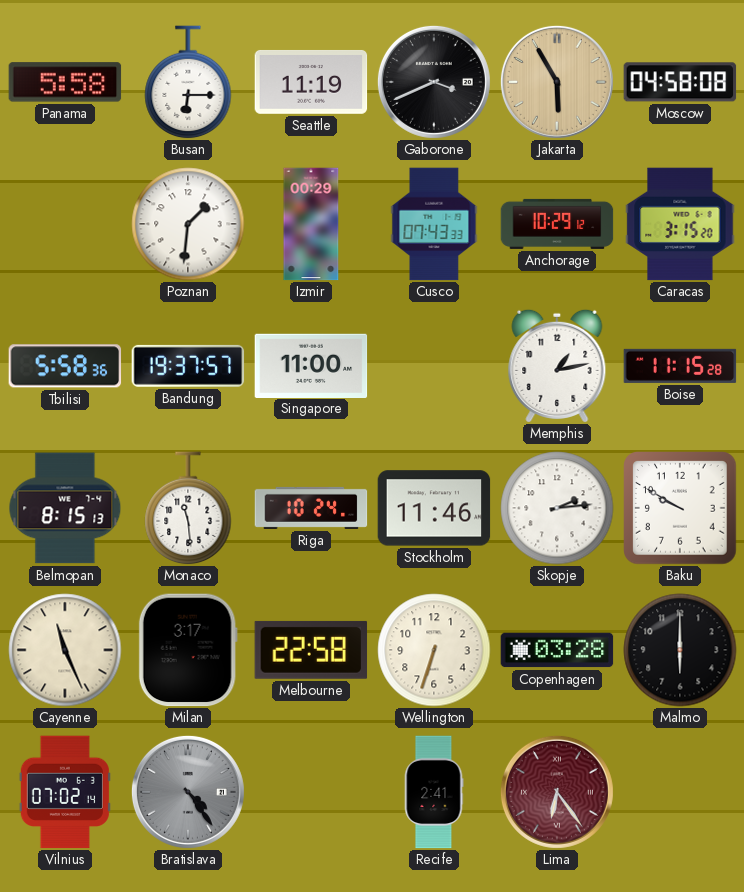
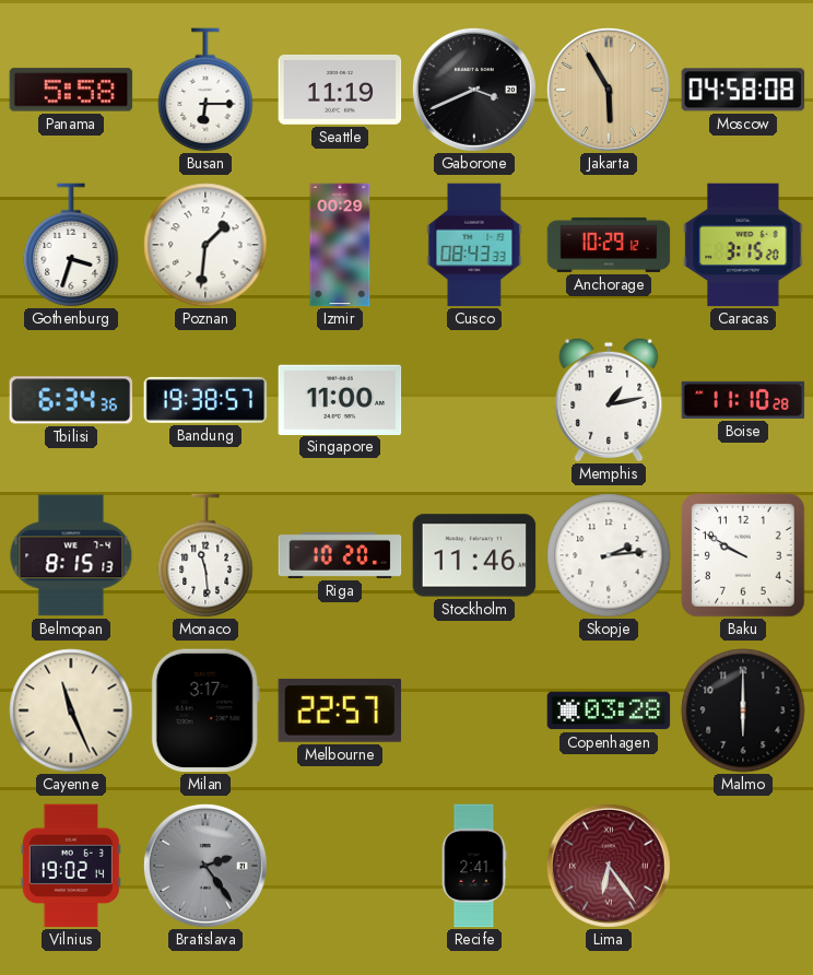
Gothenburg: none -> 3:33
Cusco: 07:43 -> 08:43
Tbilisi: 5:58 -> 6:34
Bandung: 19:37 -> 19:38
Boise: 11:15 -> 11:10
Riga: 10:24 -> 10:20
Melbourne: 22:58 -> 22:57
Wellington: 6:33 -> none
Vilnius: 07:02 -> 19:02
Bratislava: 4:24 -> 2:24
